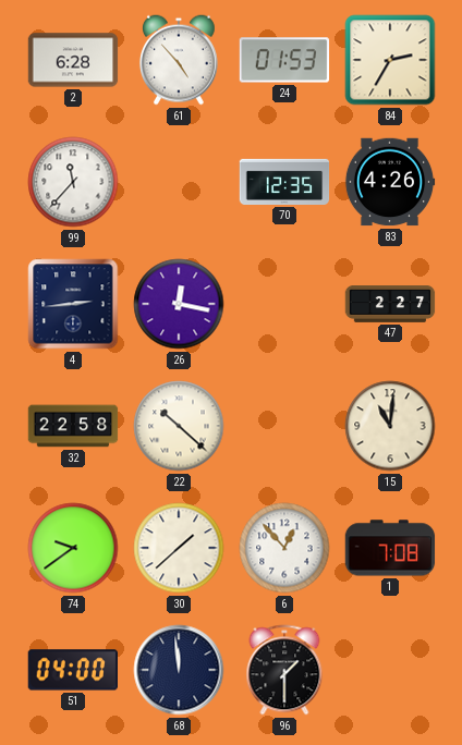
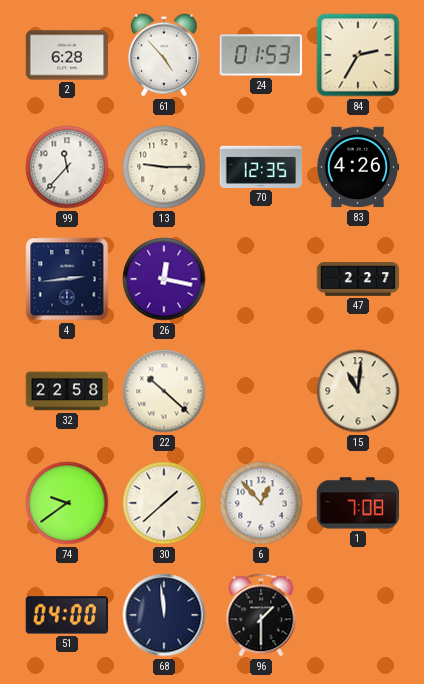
13: none -> 9:15
